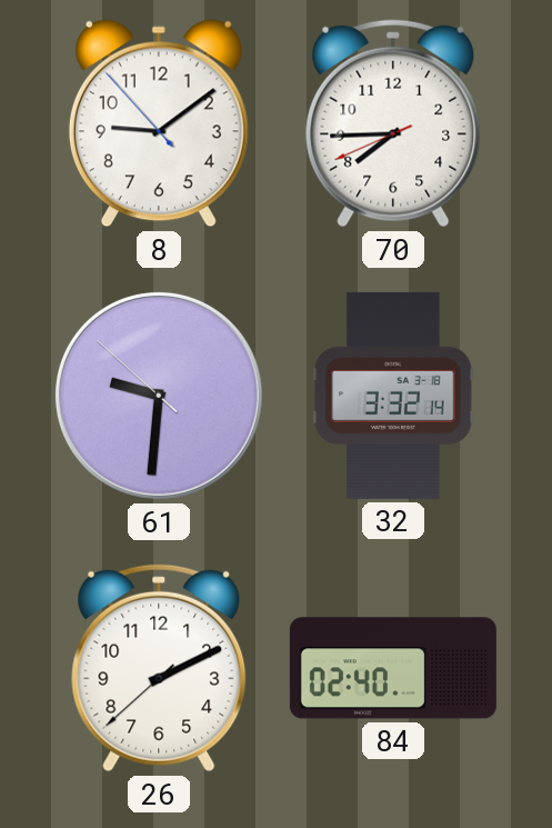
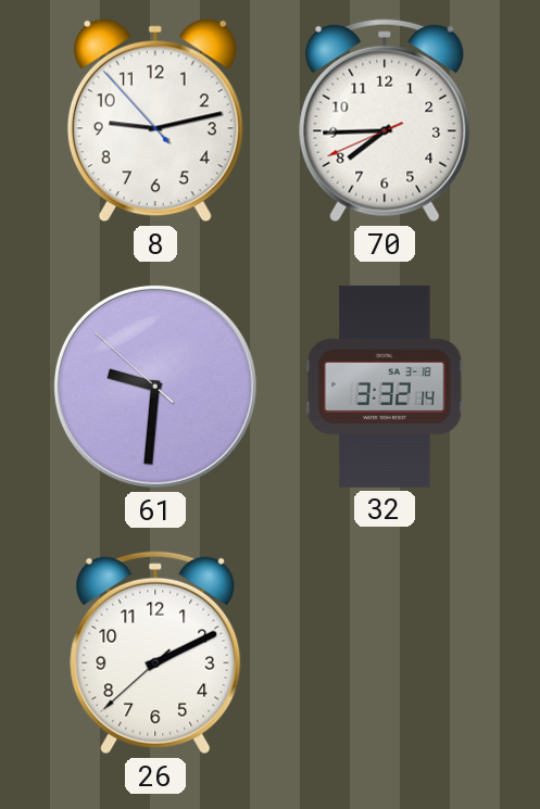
8: 9:08 -> 9:12
84: 02:40 -> none
